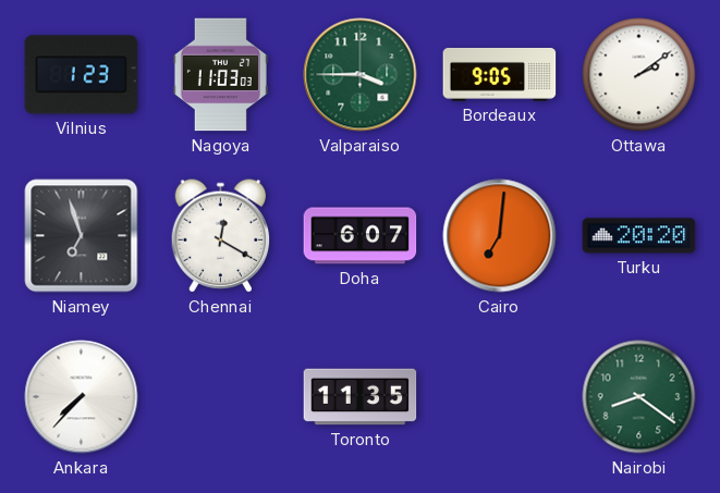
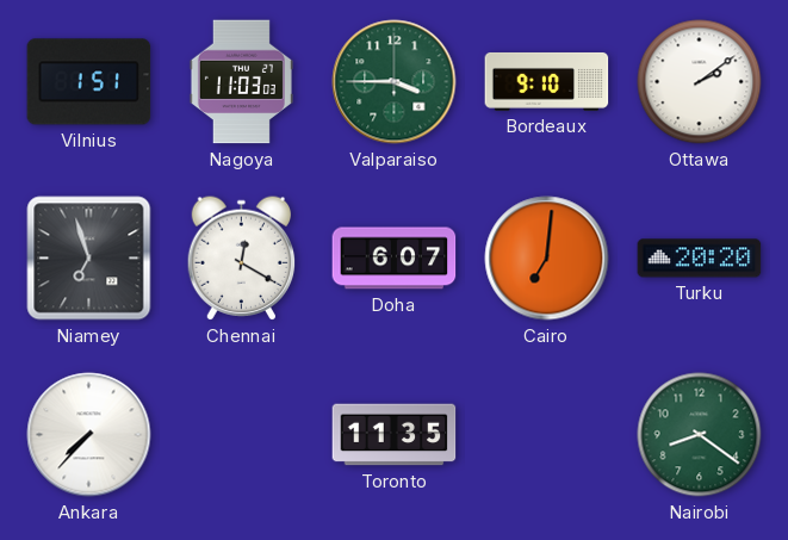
Vilnius: 1:23 -> 1:51
Bordeaux: 9:05 -> 9:10
